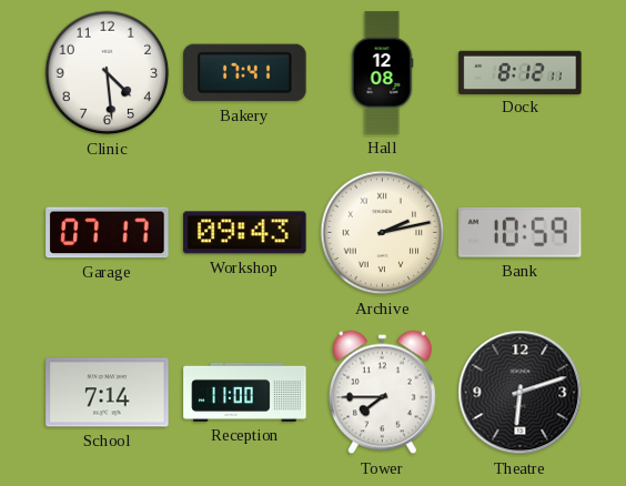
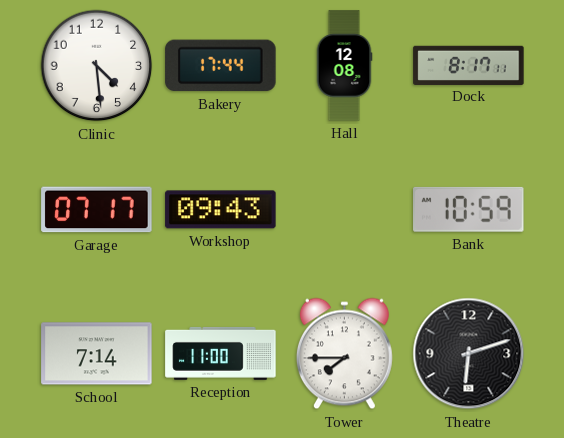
Bakery: 17:41 -> 17:44
Dock: 8:12 -> 8:17
Archive: 2:13 -> none
